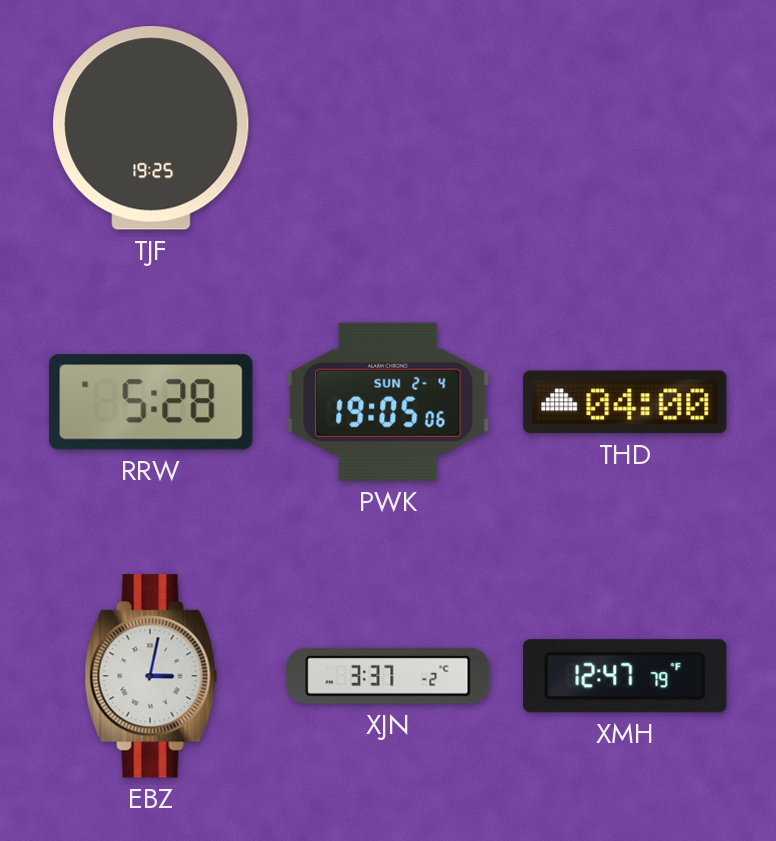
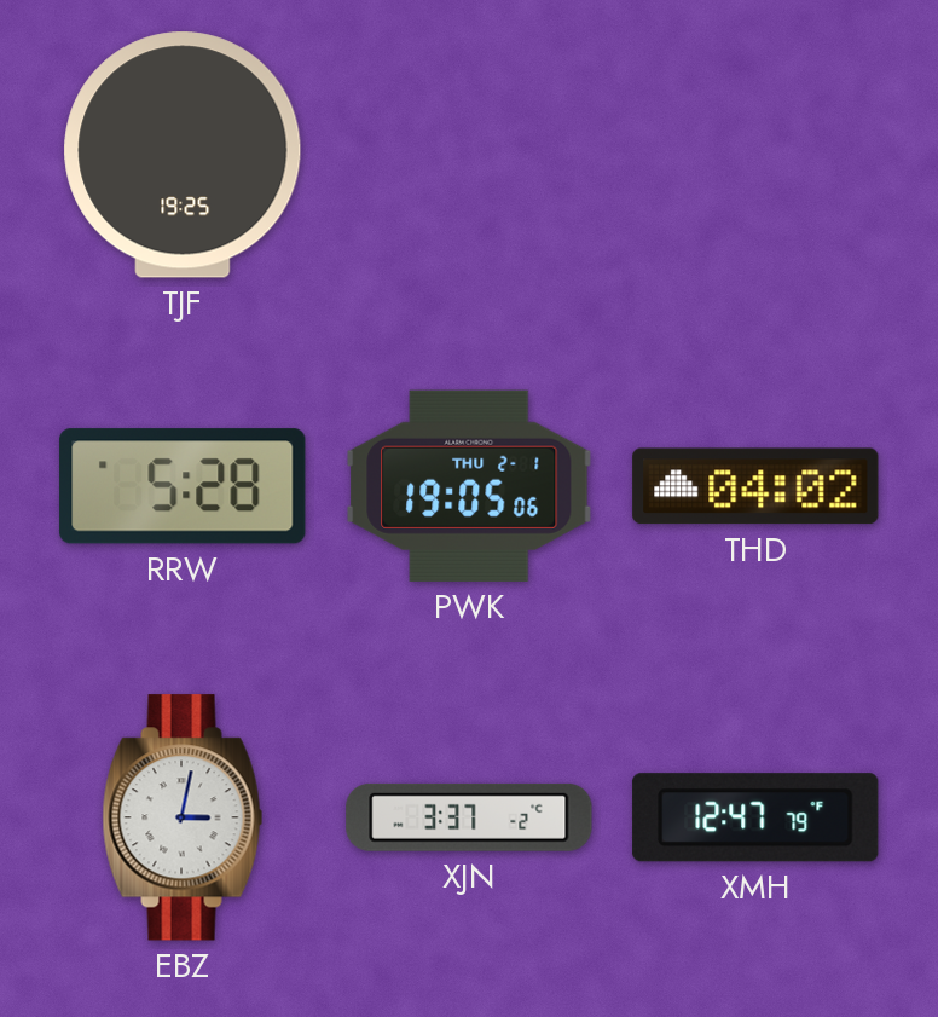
PWK date: SUN 2-4 -> THU 2-1
THD: 04:00 -> 04:02
